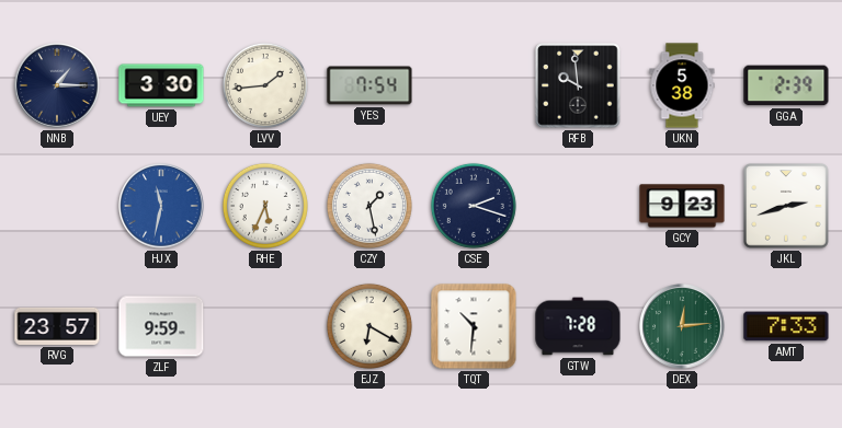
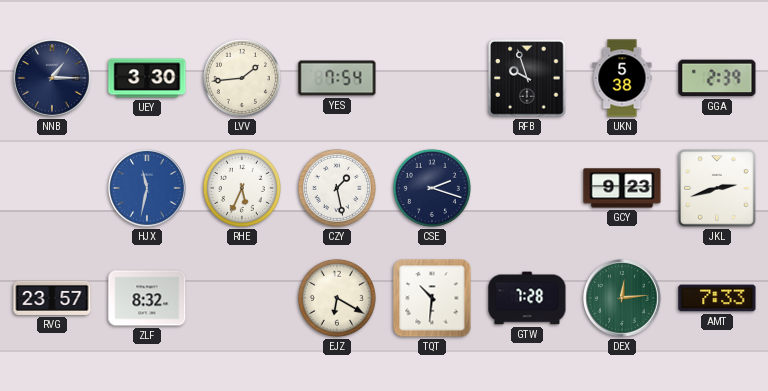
RFB: 9:59 -> 9:57
ZLF: 9:59 -> 8:32
